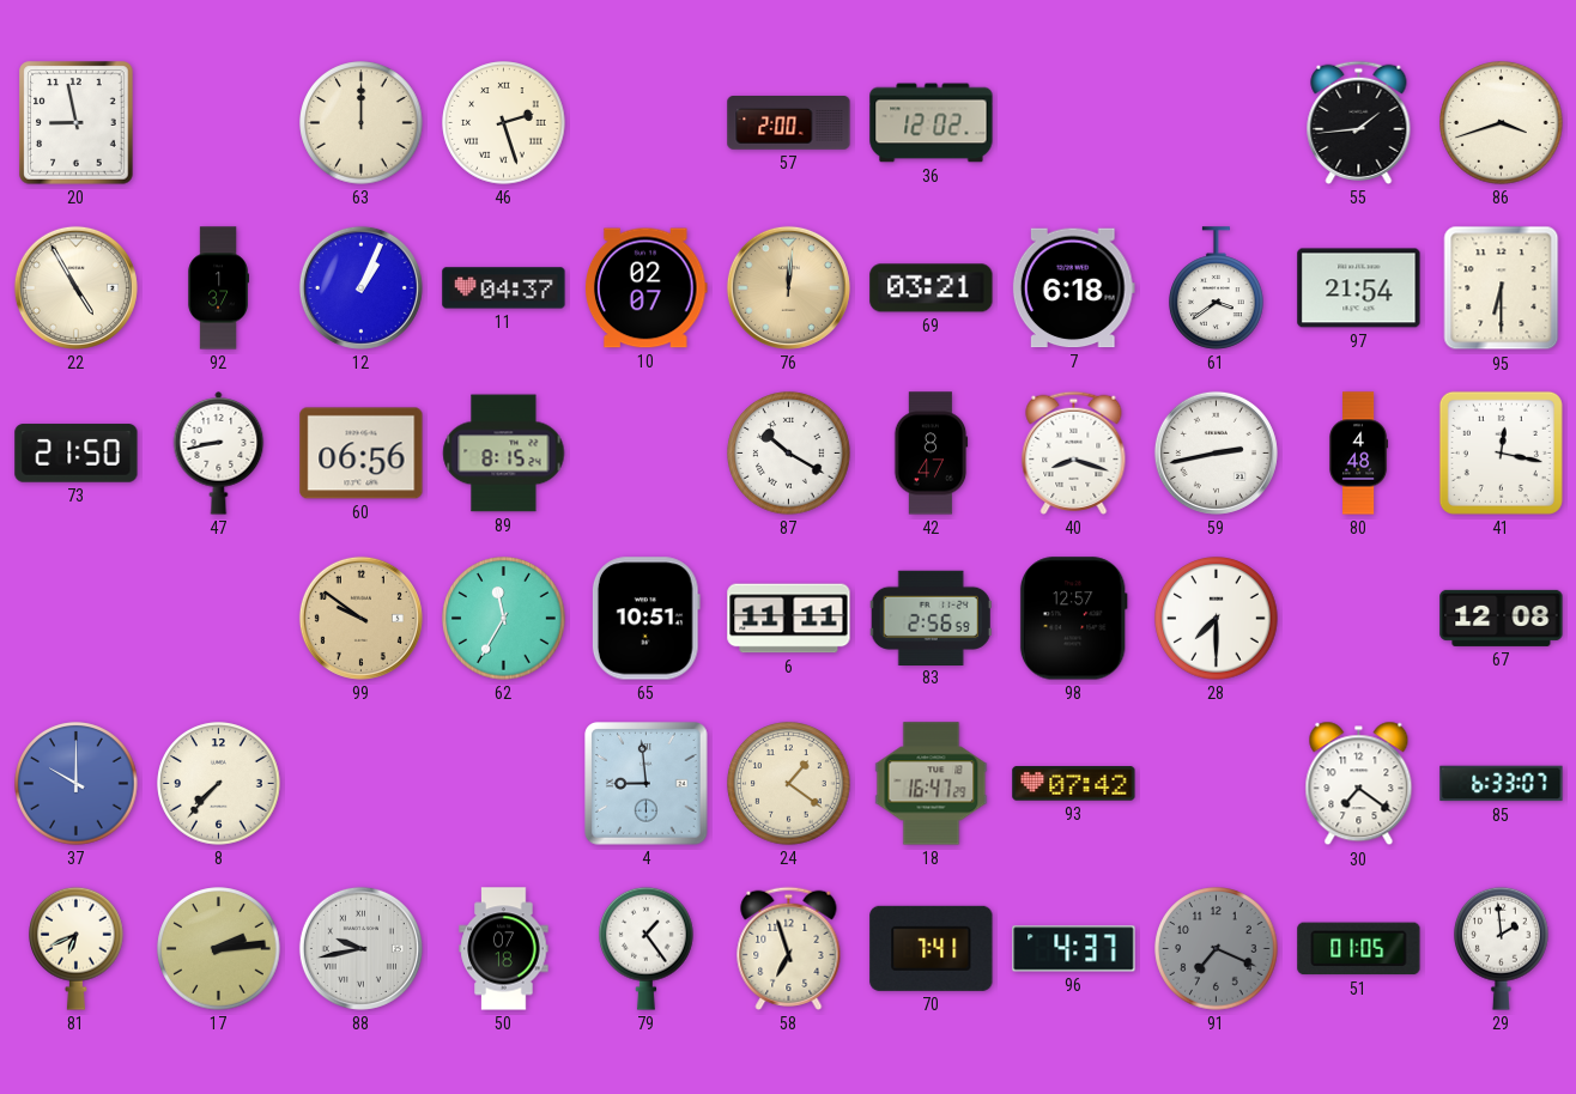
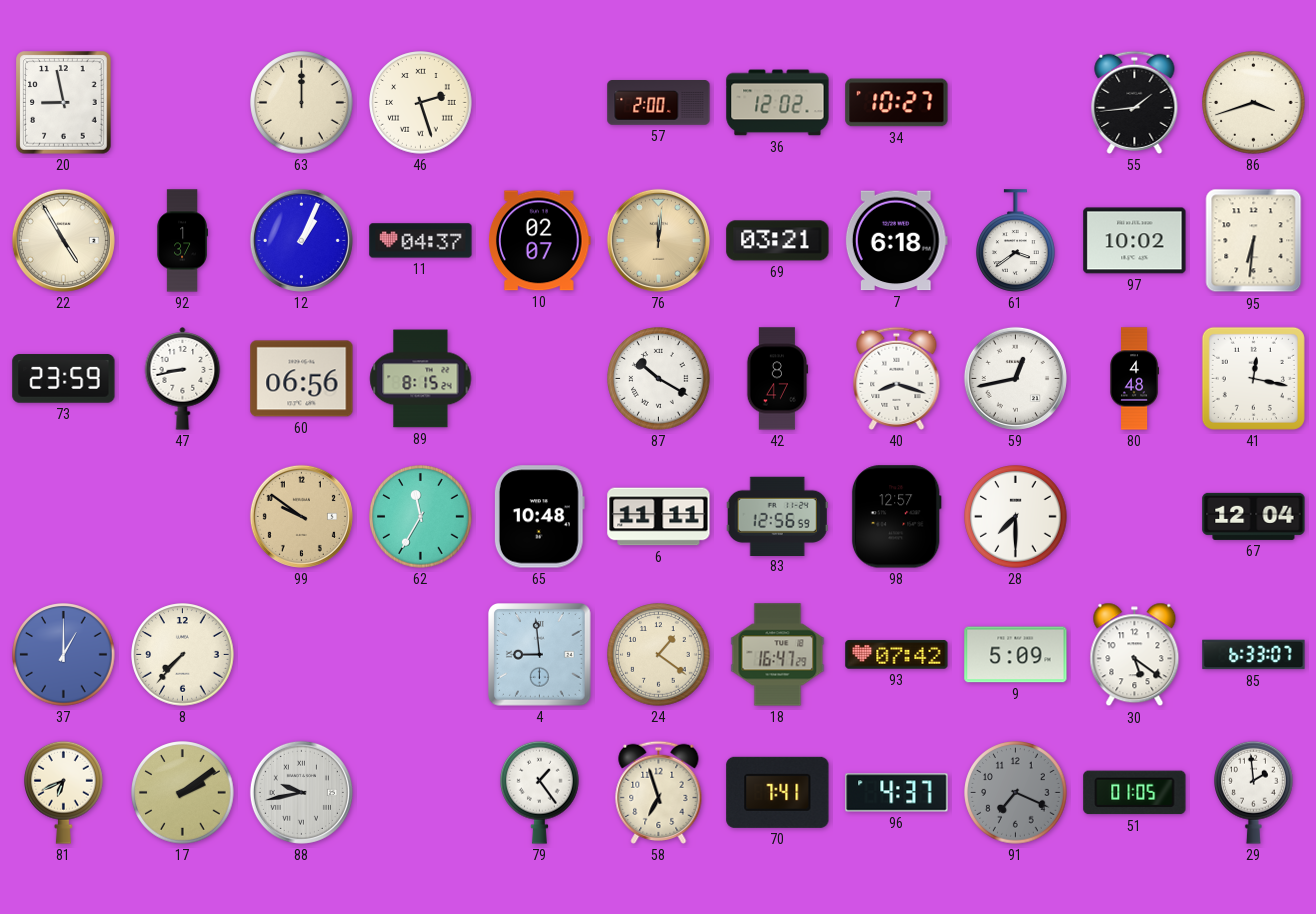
34: none -> 10:27
97: 21:54 -> 10:02
95: 6:30 -> 6:31
73: 21:50 -> 23:59
59: 2:43 -> 12:43
65: 10:51 -> 10:48
83: 2:56 -> 12:56
67: 12:08 -> 12:04
37: 10:00 -> 1:00
9: none -> 5:09
30: 7:21 -> 5:21
17: 2:14 -> 2:09
50: 07:18 -> none
